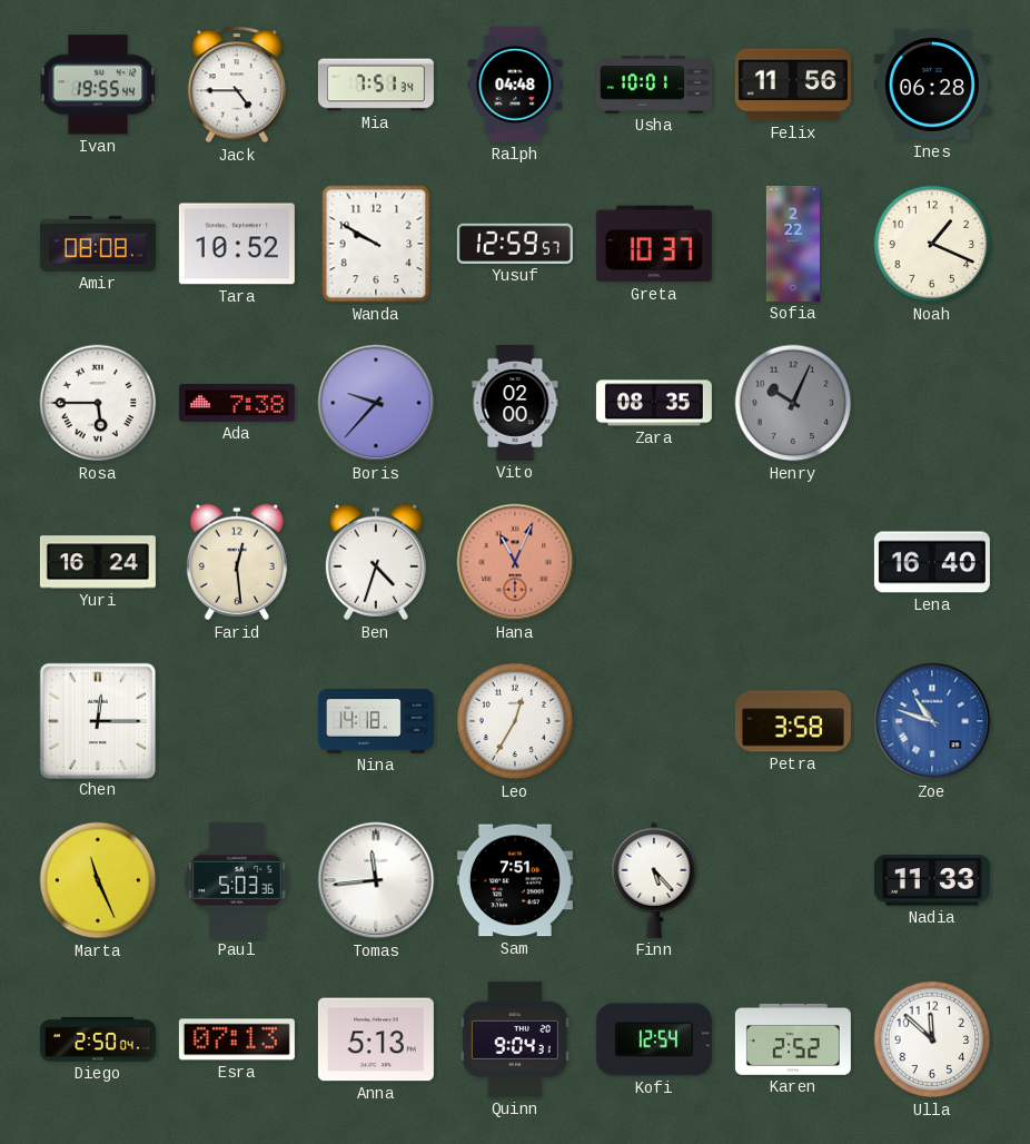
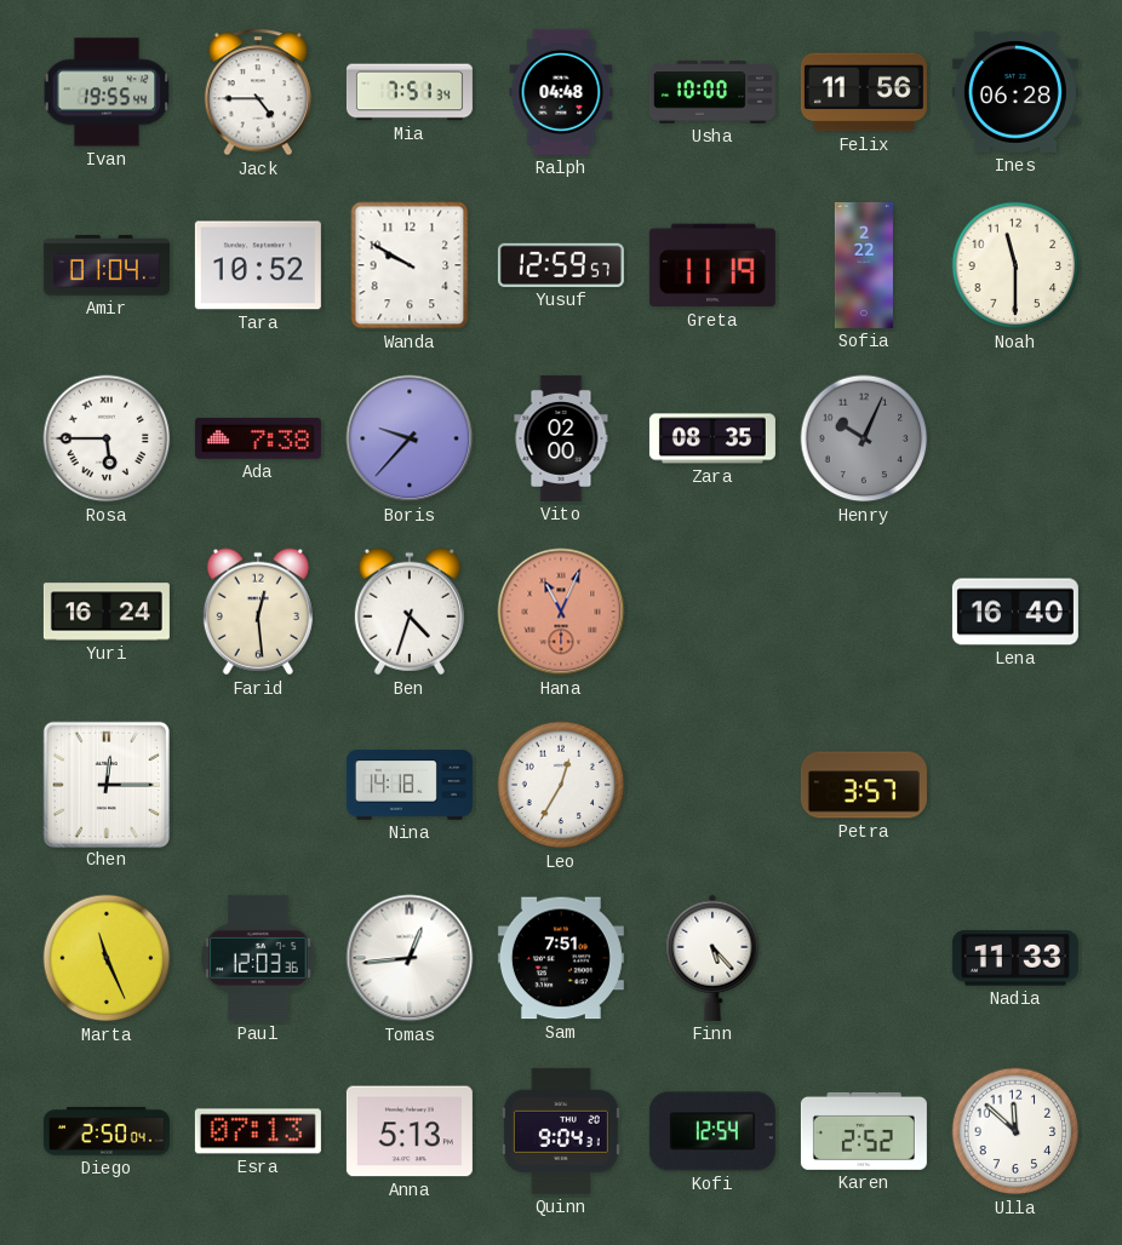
Usha: 10:01 -> 10:00
Amir: 08:08 -> 01:04
Greta: 10:37 -> 11:19
Noah: 1:19 -> 11:30
Petra: 3:58 -> 3:57
Zoe: 10:48 -> none
Paul: 5:03 -> 12:03
Tomas: 11:44 -> 12:44
